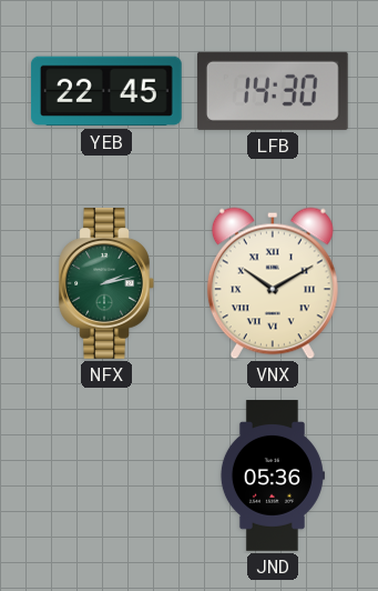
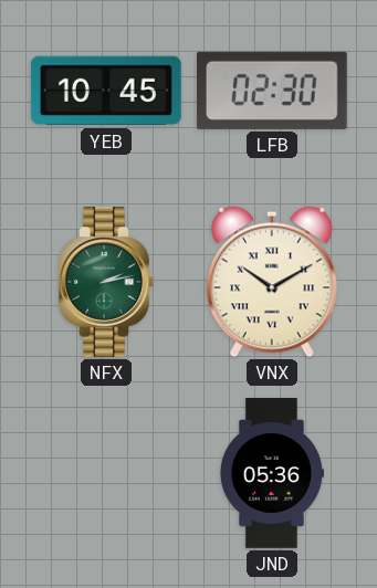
YEB: 22:45 -> 10:45
LFB: 14:30 -> 02:30
